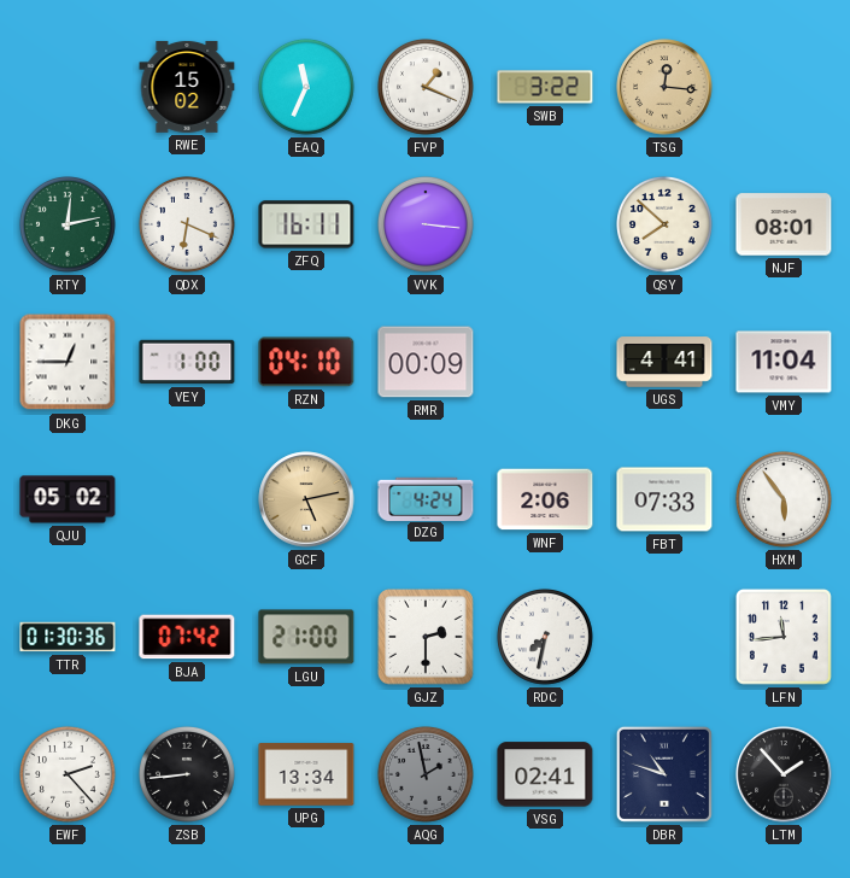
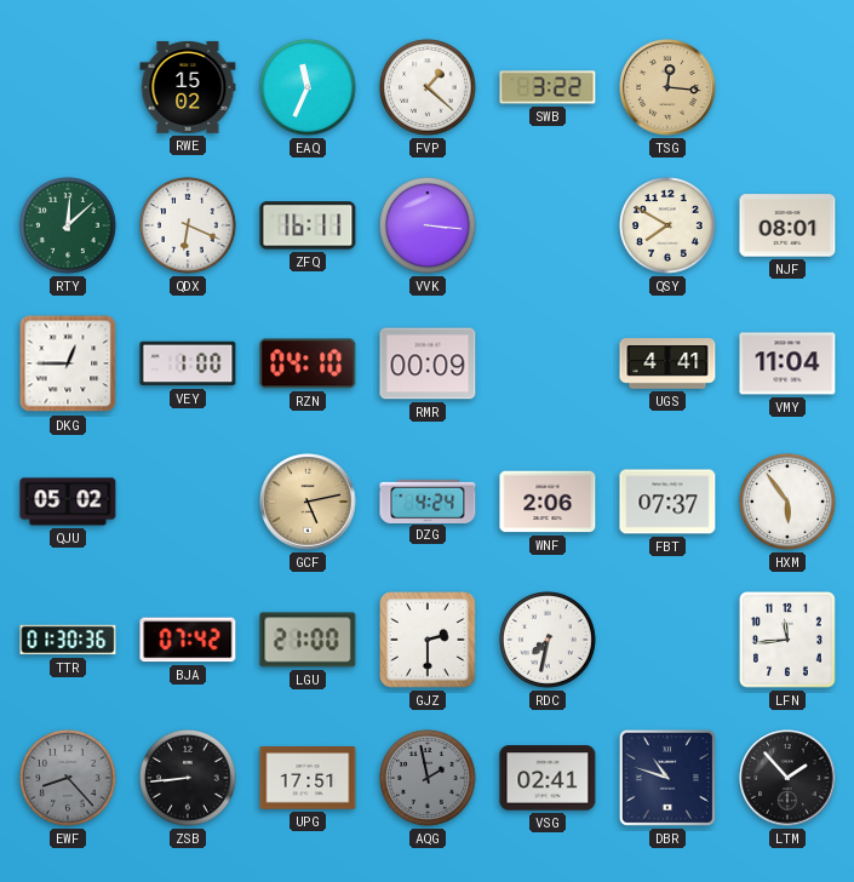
FVP: 1:19 -> 1:22
RTY: 12:13 -> 12:08
QSY: 7:52 -> 7:50
FBT: 07:33 -> 07:37
EWF: 2:23 -> 8:23
EWF dial: white -> grey
UPG: 13:34 -> 17:51
